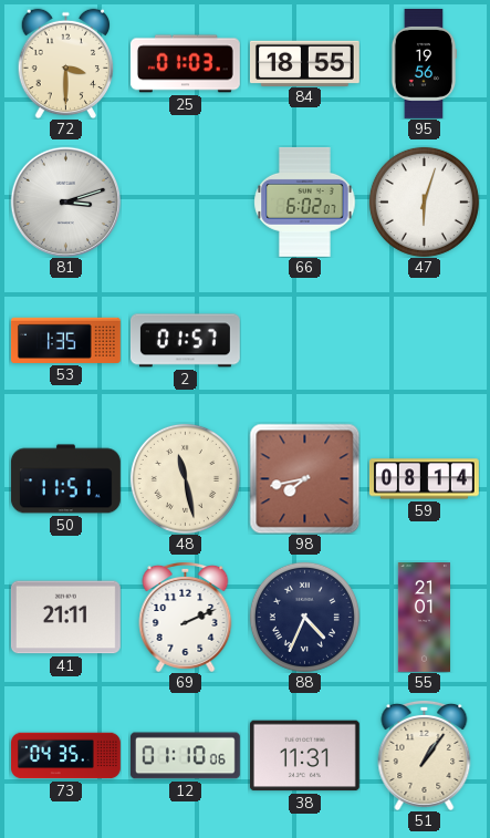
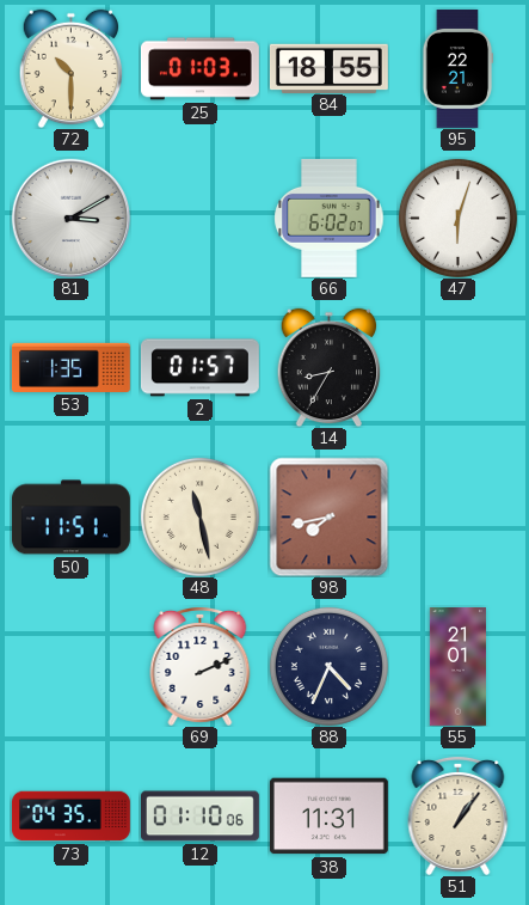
72: 3:30 -> 10:30
95: 19:56 -> 22:21
81: 3:12 -> 3:10
14: none -> 8:35
59: 08:14 -> none
41: 21:11 -> none
